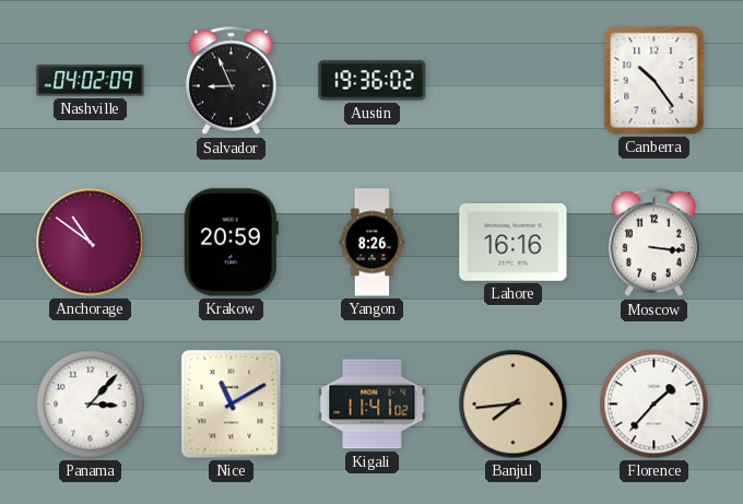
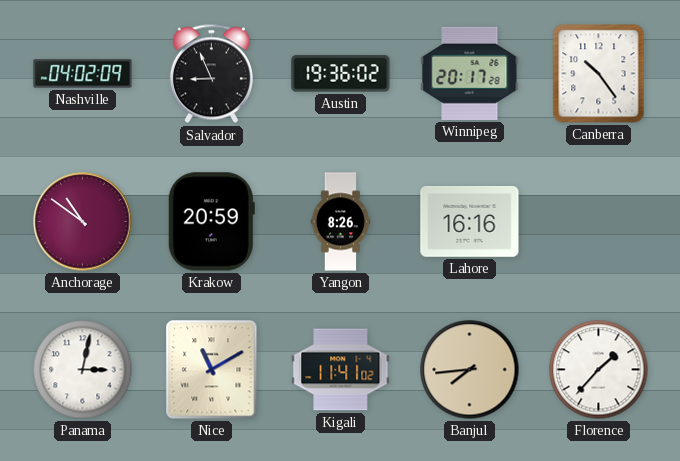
Winnipeg: none -> 20:17
Moscow: 3:16 -> none
Panama: 3:07 -> 3:02
